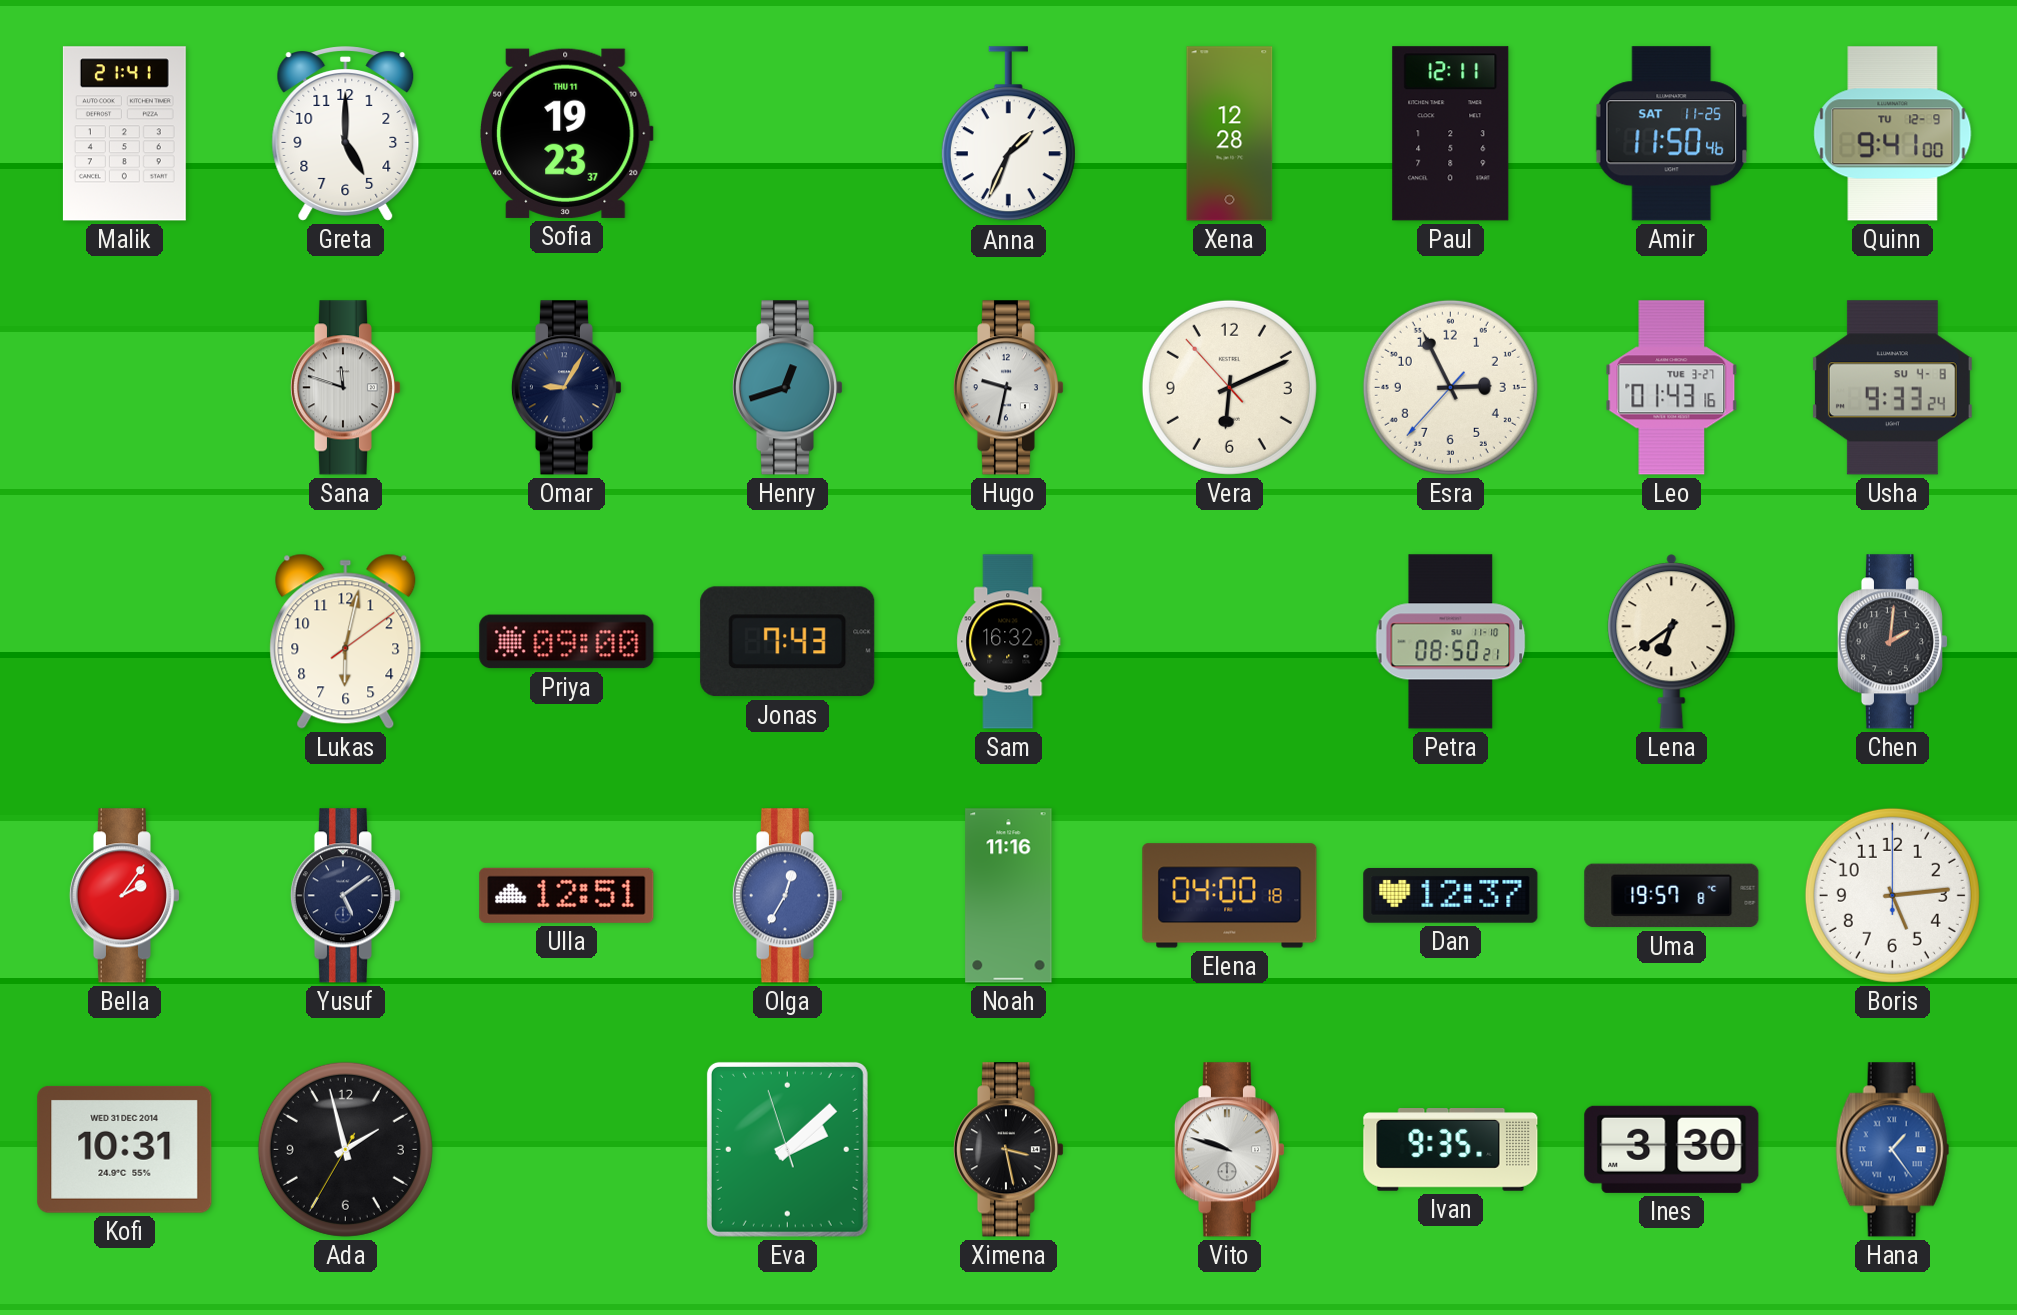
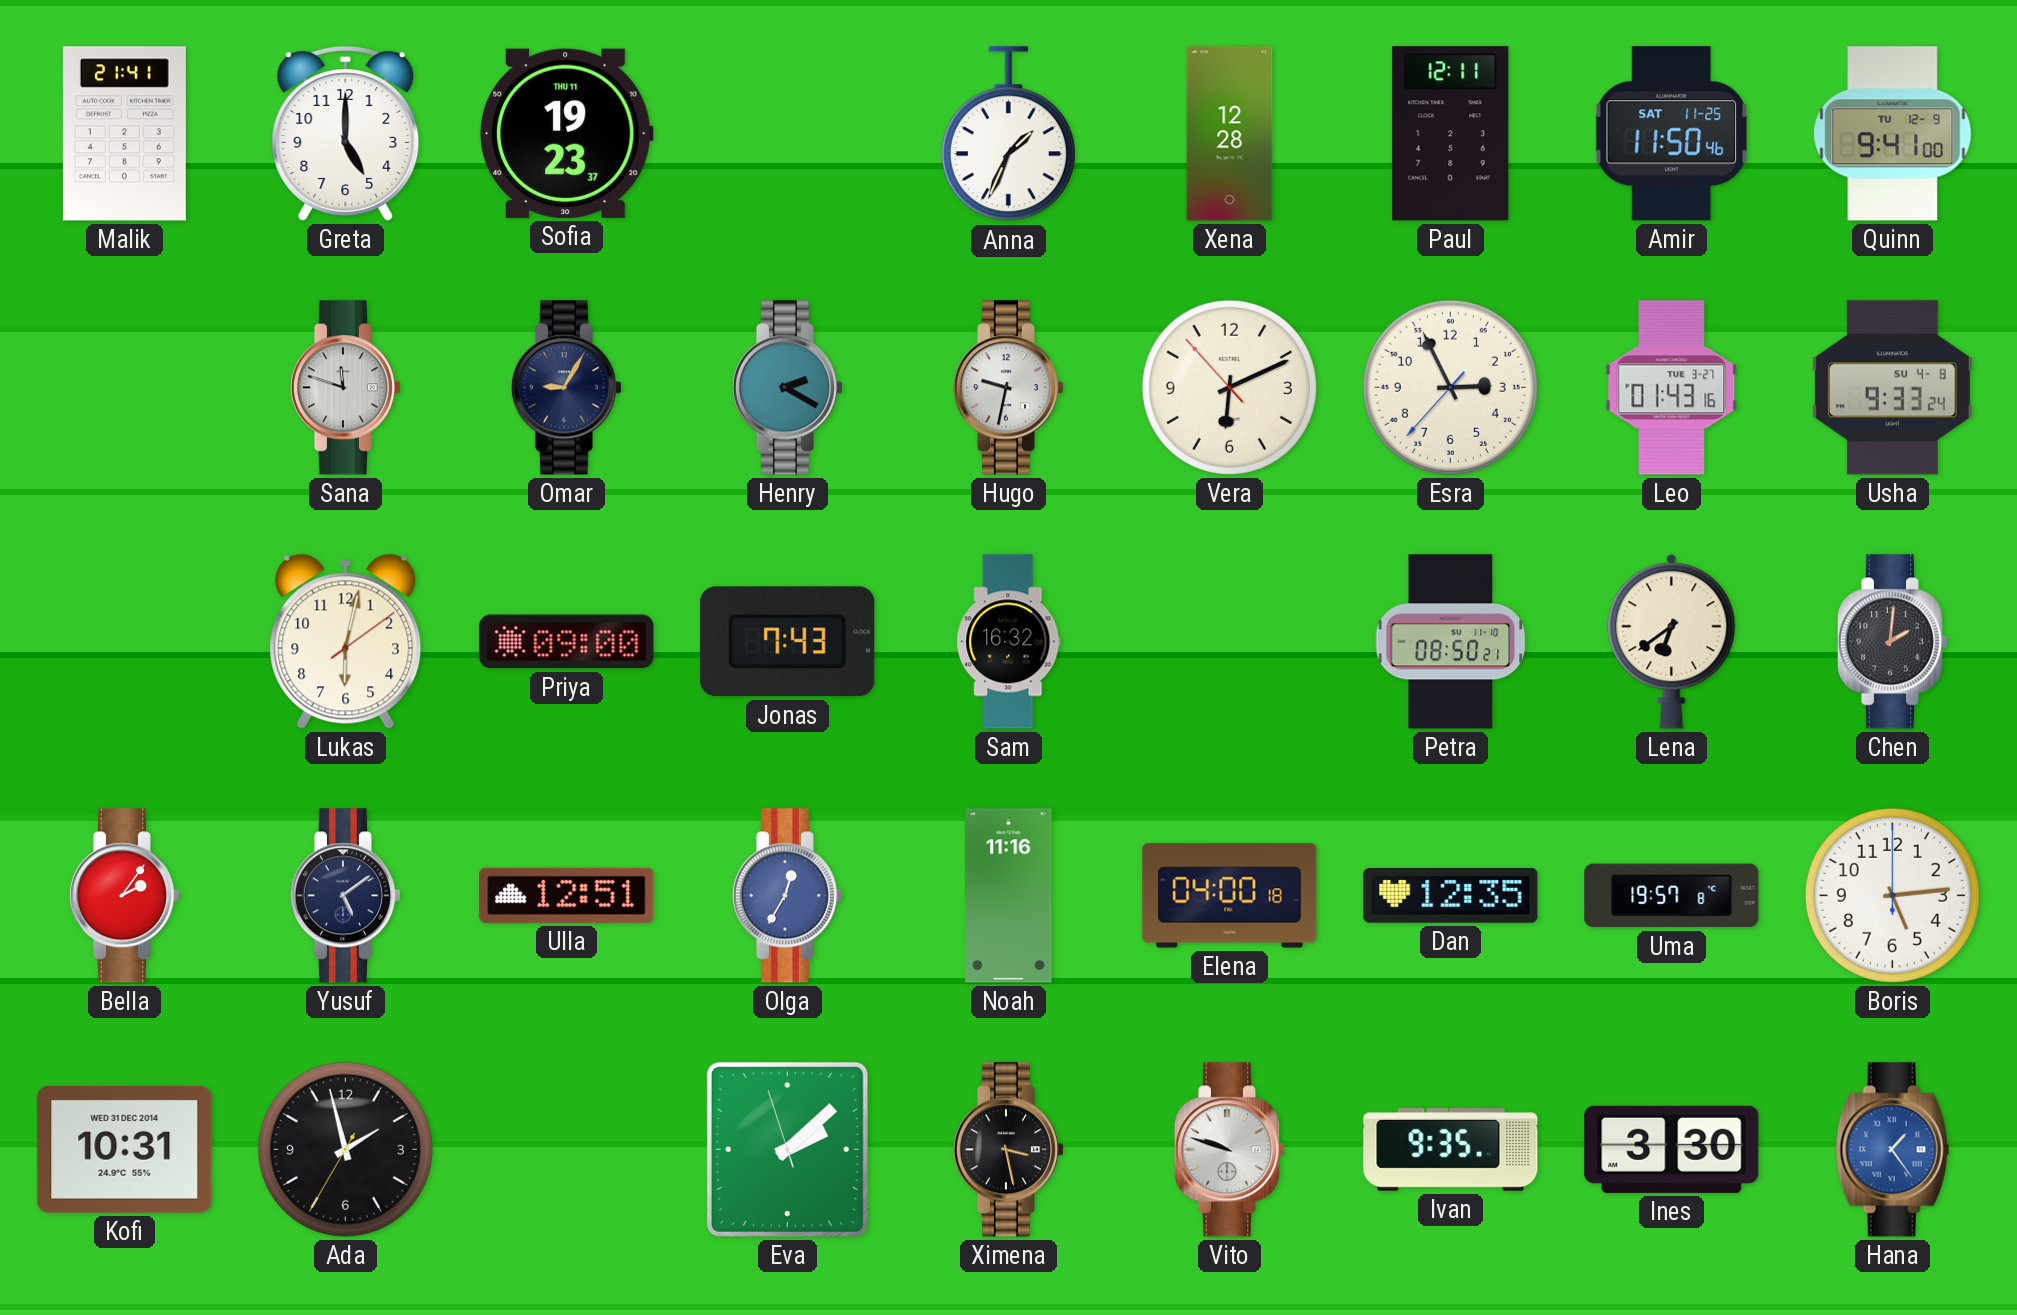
Henry: 12:42 -> 2:20
Dan: 12:37 -> 12:35
